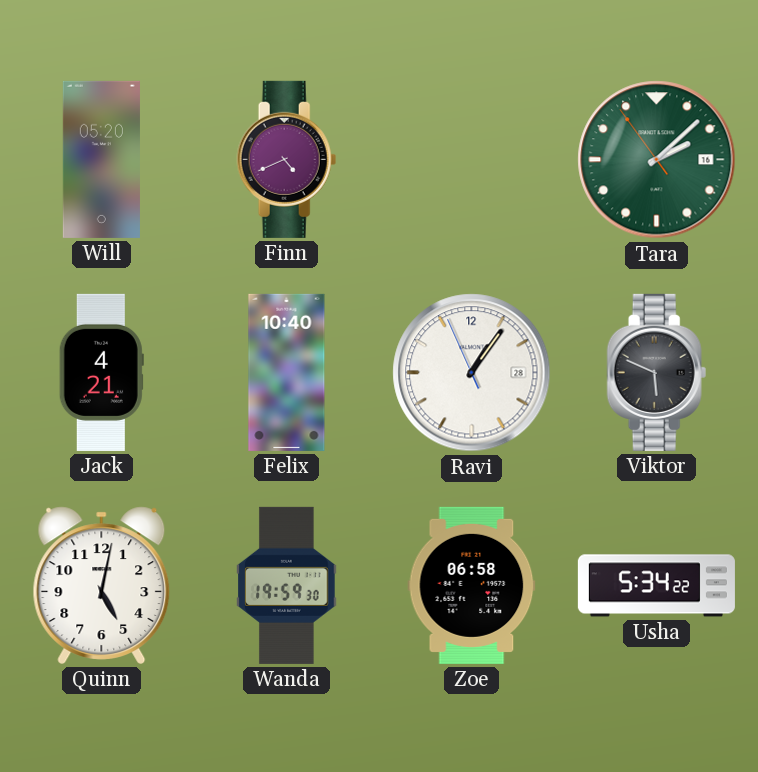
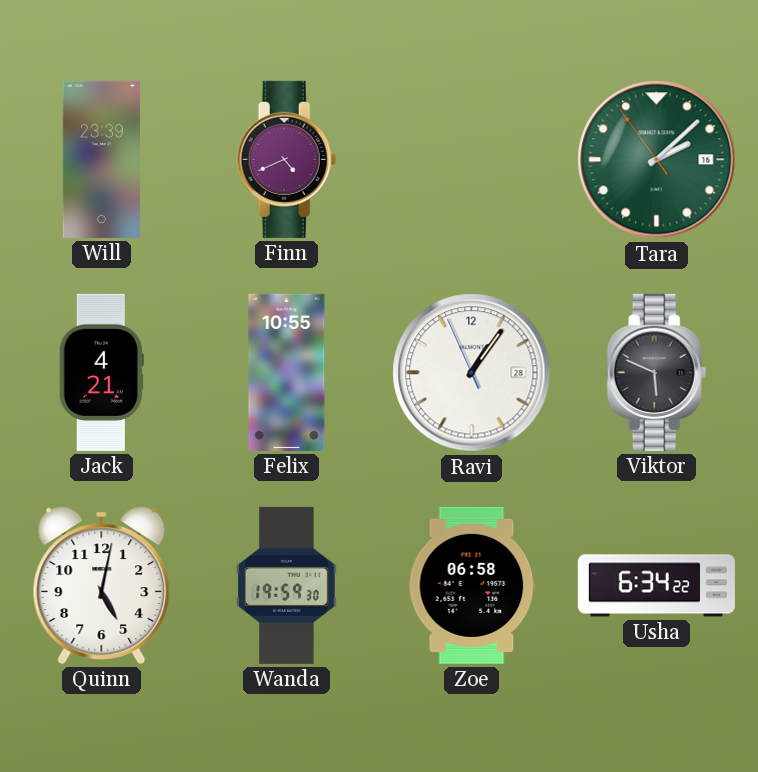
Will: 05:20 -> 23:39
Felix: 10:40 -> 10:55
Usha: 5:34 -> 6:34
